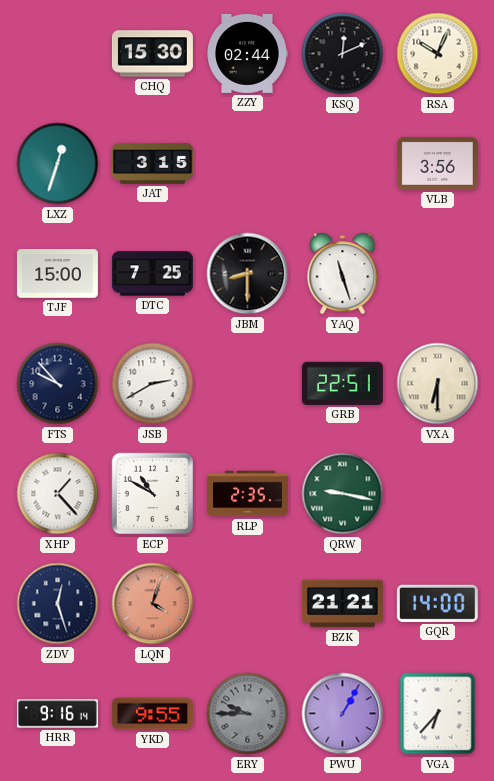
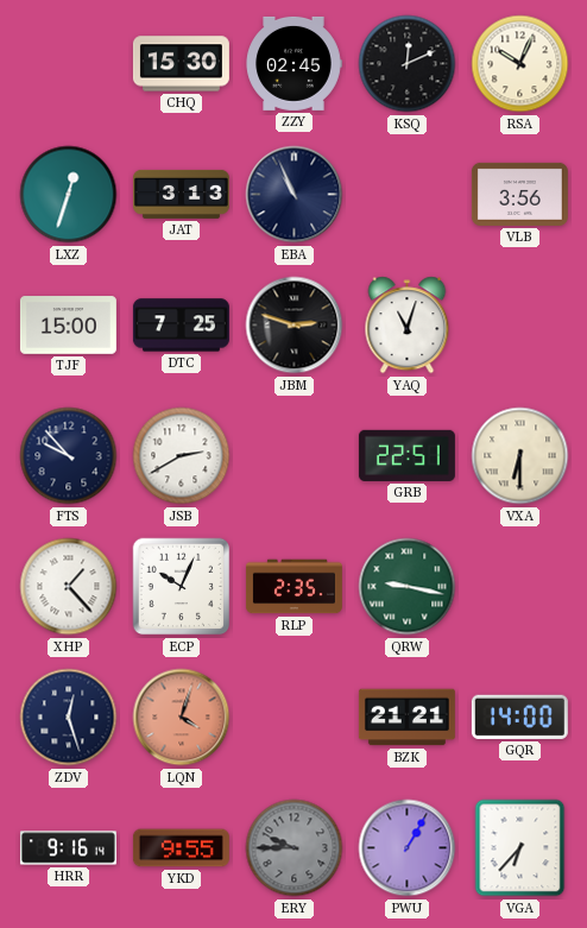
ZZY: 02:44 -> 02:45
JAT: 3:15 -> 3:13
EBA: none -> 10:56
JBM: 8:30 -> 2:48
YAQ: 11:27 -> 11:03
ECP: 10:50 -> 10:04
